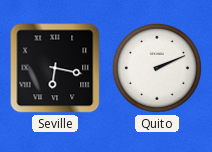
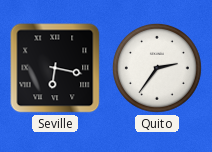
Quito: 2:11 -> 2:36
